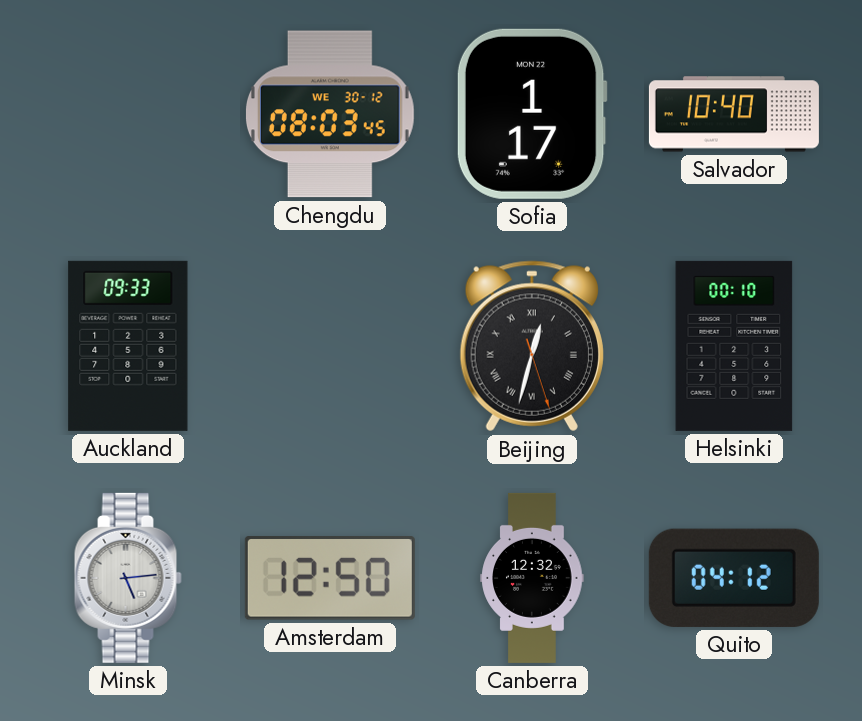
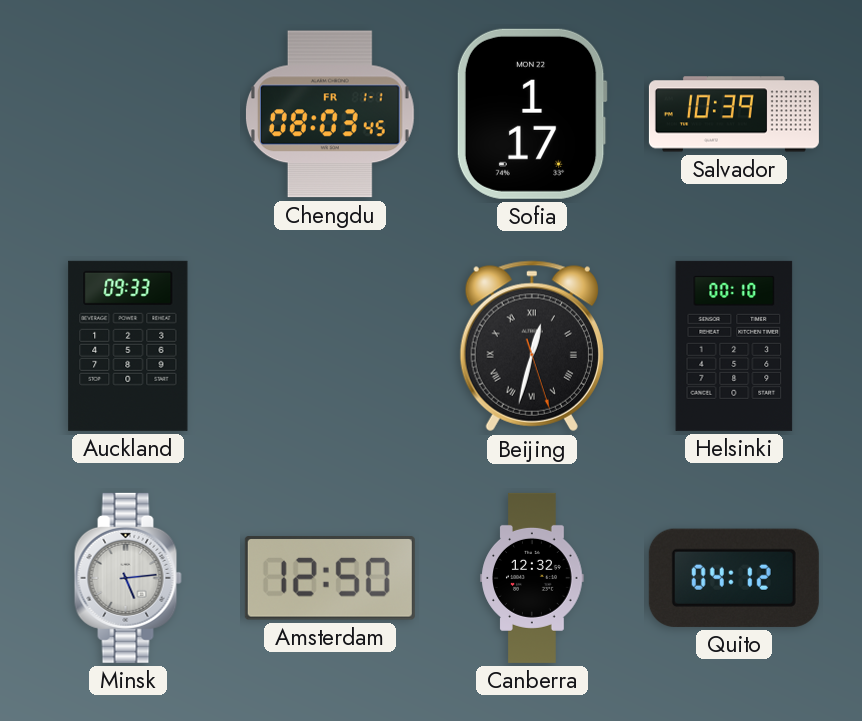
Chengdu date: WE 30-12 -> FR 1-1
Salvador: 10:40 -> 10:39
